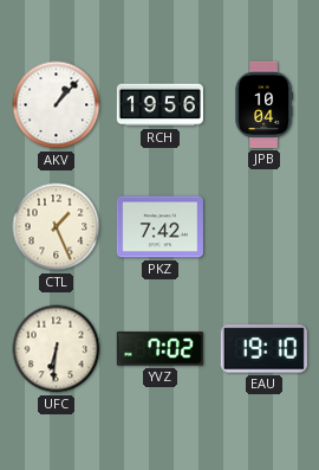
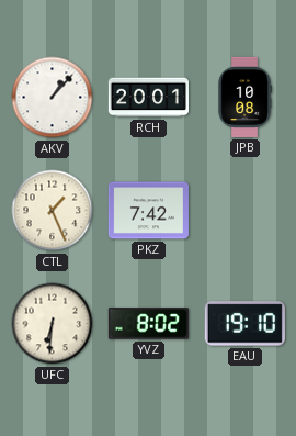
RCH: 19:56 -> 20:01
JPB: 10:04 -> 10:08
YVZ: 7:02 -> 8:02
